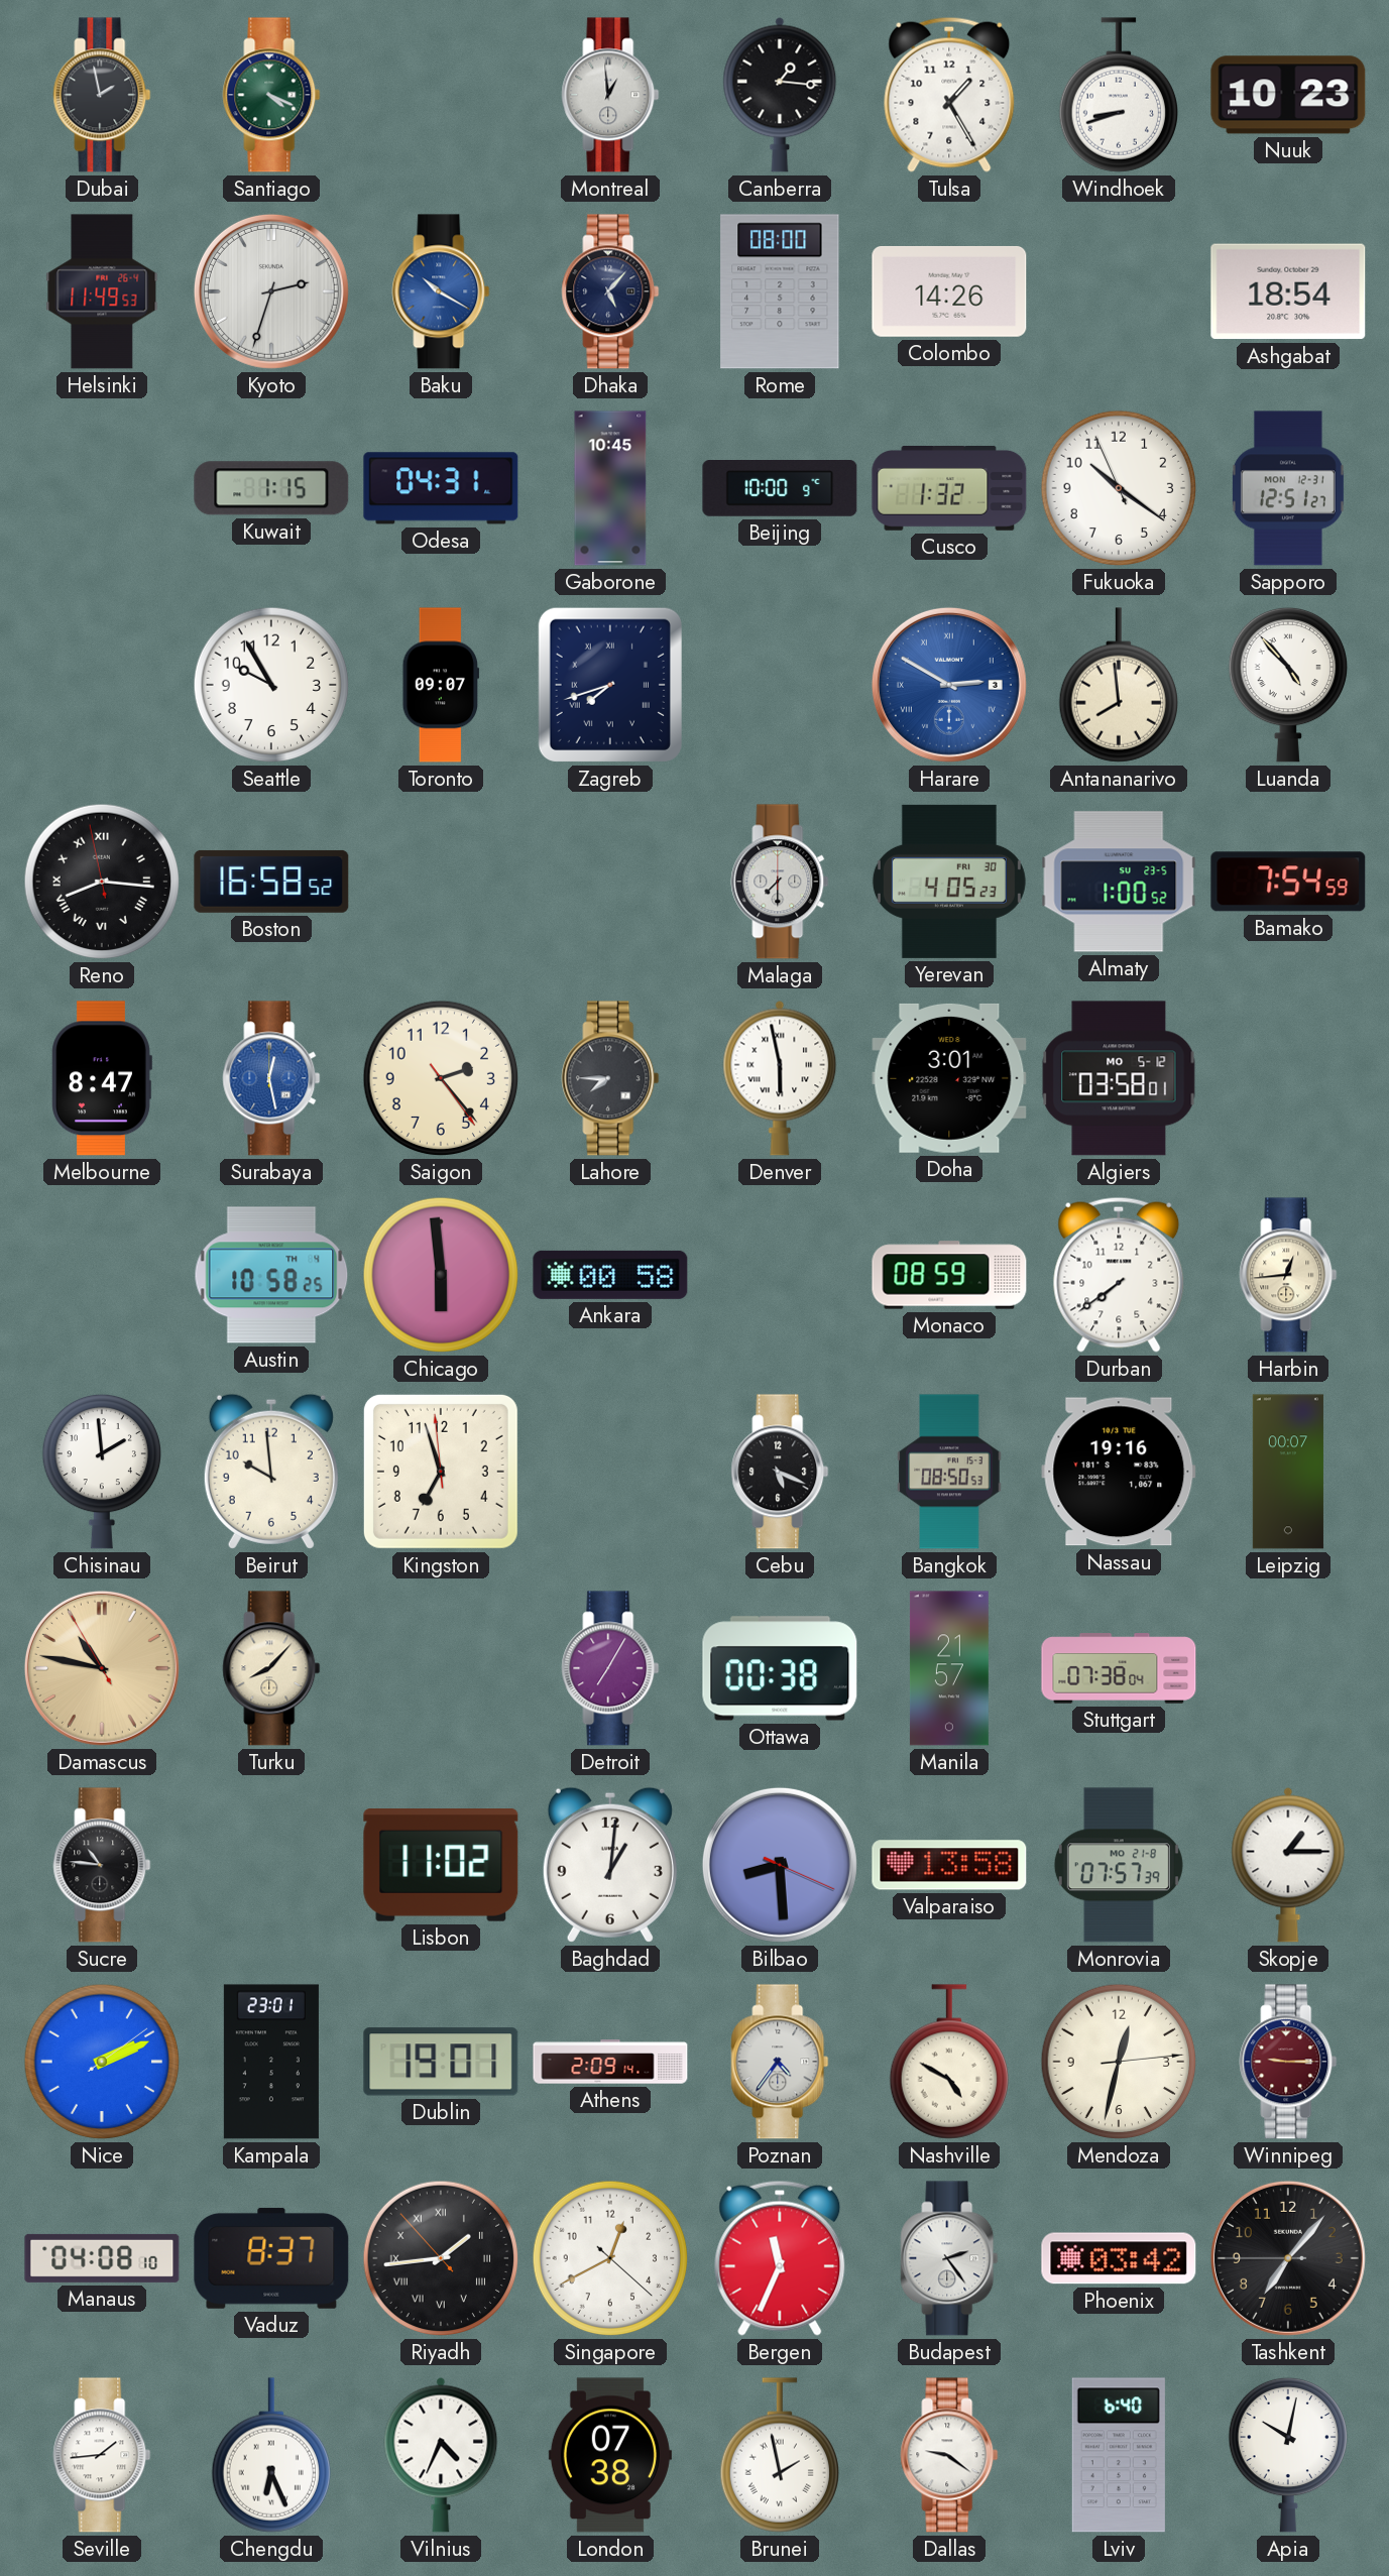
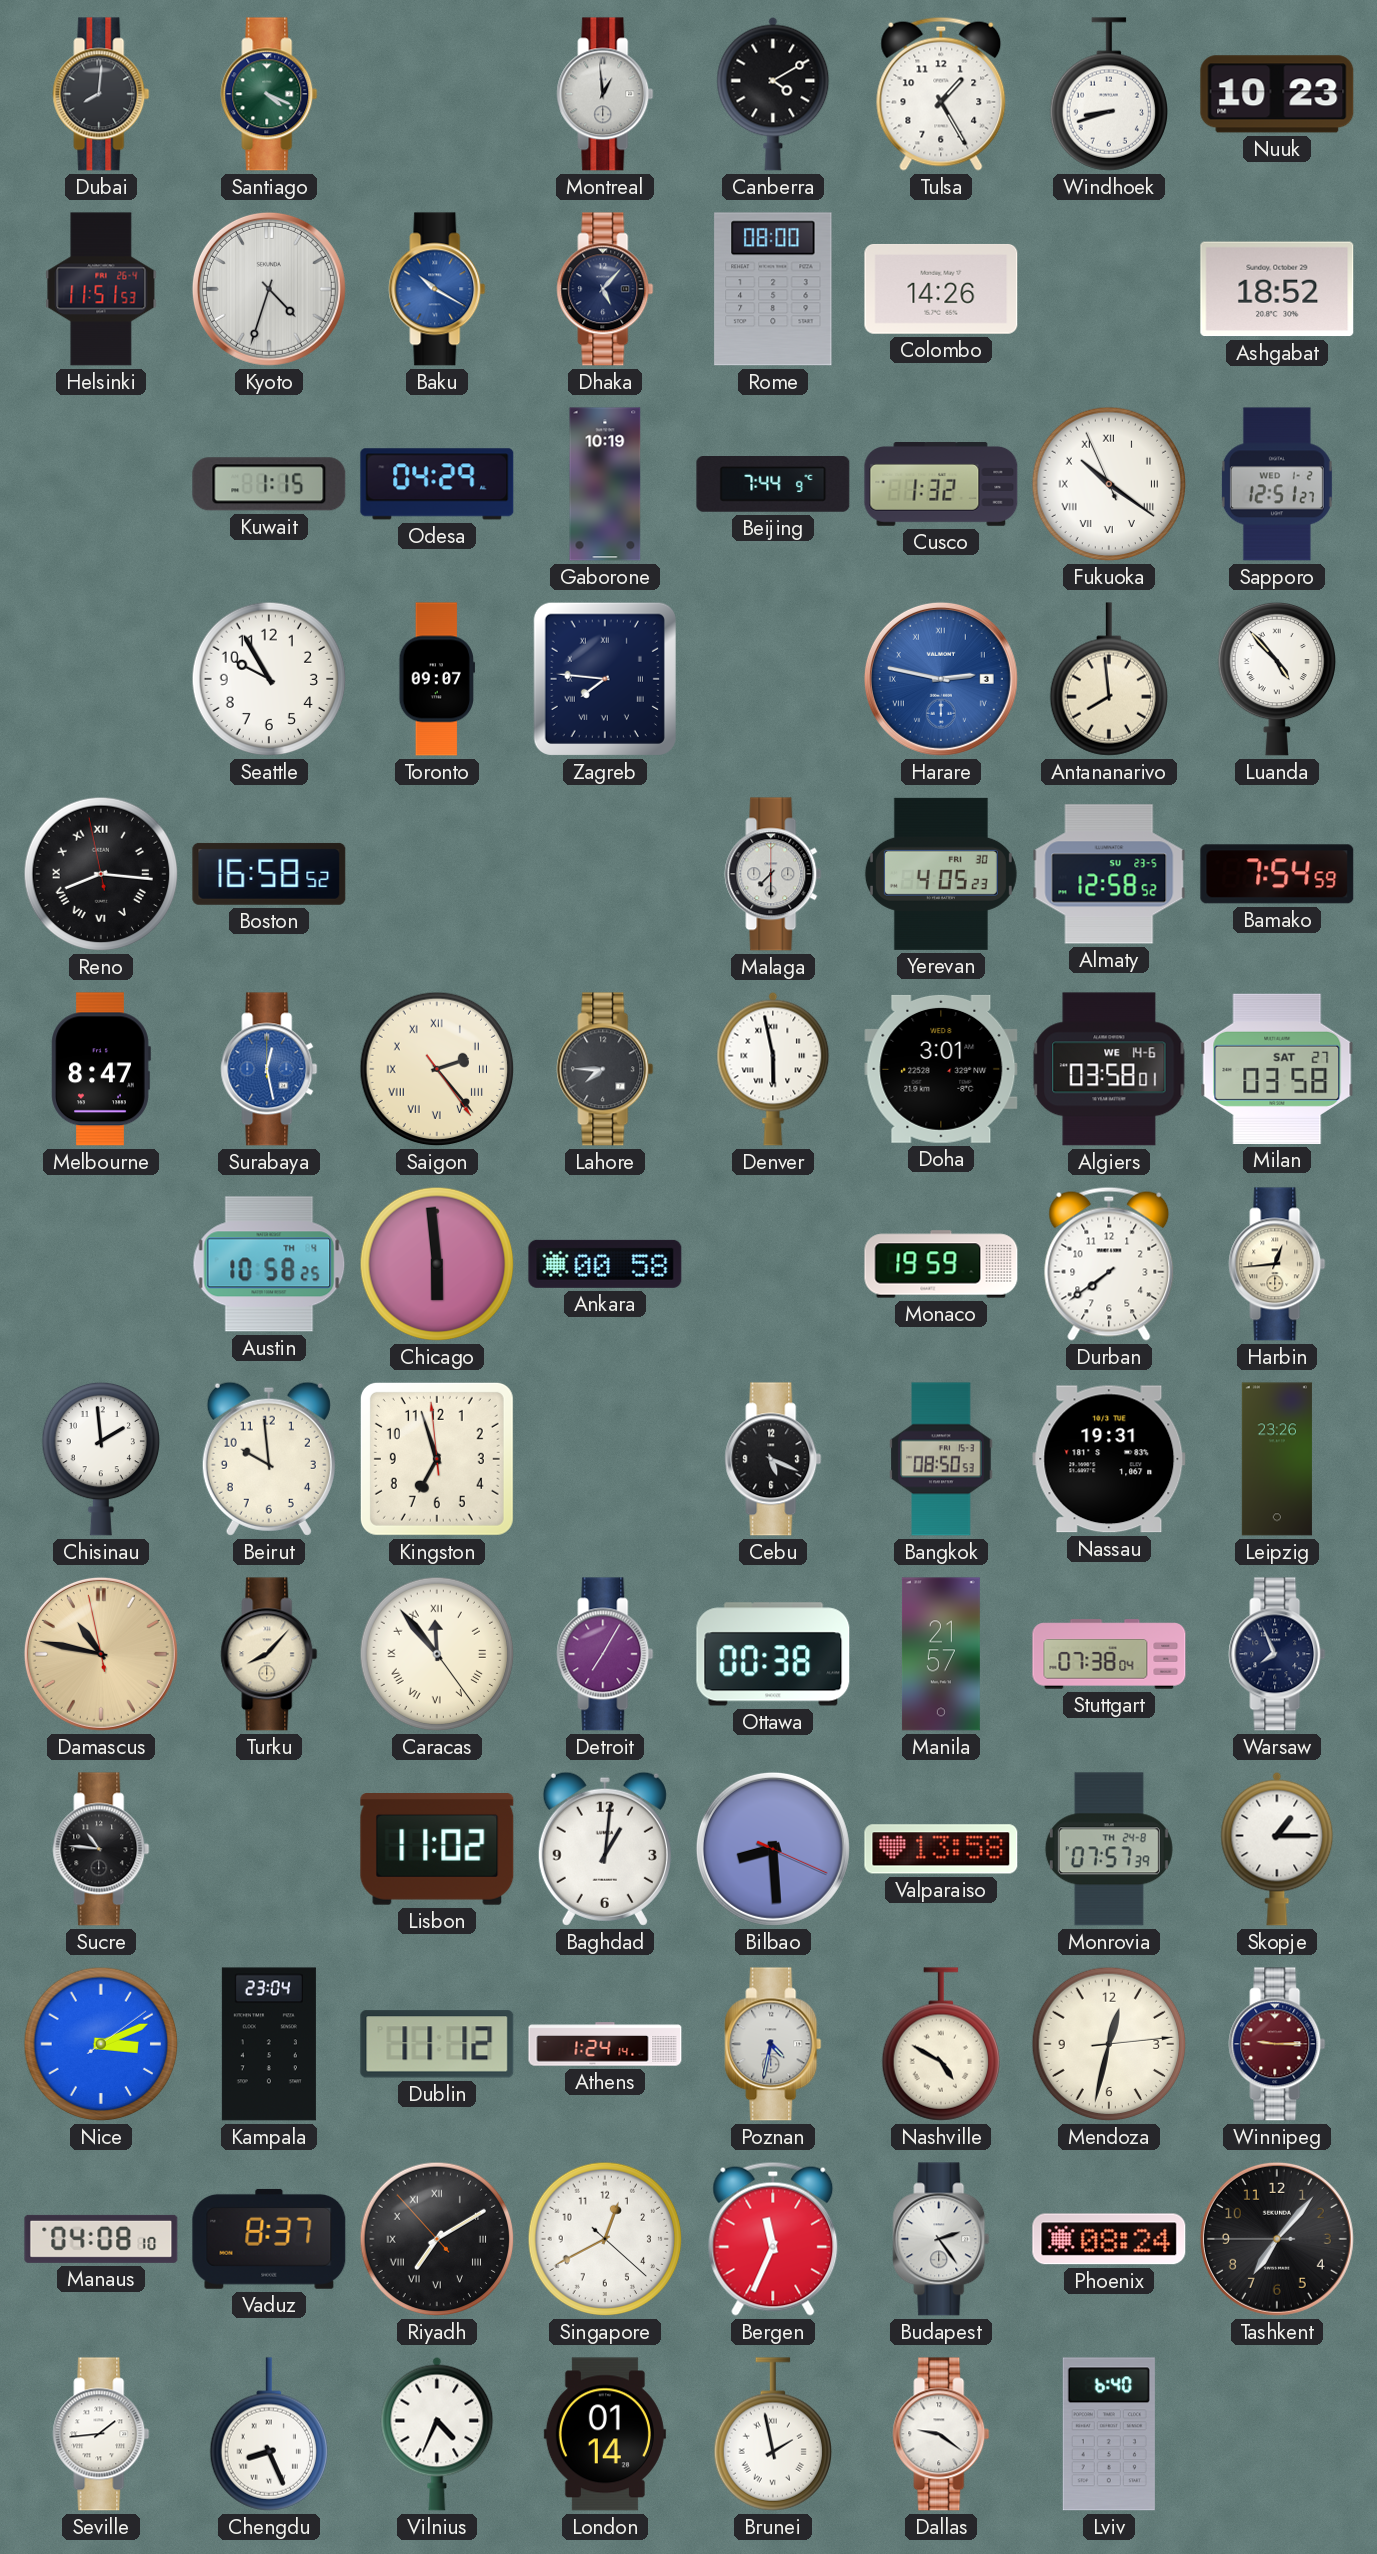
Dubai: 1:58 -> 8:01
Canberra: 1:16 -> 4:10
Helsinki: 11:49 -> 11:51
Kyoto: 2:33 -> 4:33
Ashgabat: 18:54 -> 18:52
Odesa: 04:31 -> 04:29
Gaborone: 10:45 -> 10:19
Beijing: 10:00 -> 7:44
Fukuoka numerals: Arabic -> Roman
Sapporo date: MON 12-31 -> WED 1-2
Zagreb: 7:42 -> 7:46
Harare: 2:50 -> 2:47
Almaty: 1:00 -> 12:58
Saigon numerals: Arabic -> Roman
Algiers date: MO 5-12 -> WE 14-6
Milan: none -> 03:58
Monaco: 08:59 -> 19:59
Nassau: 19:16 -> 19:31
Leipzig: 00:07 -> 23:26
Damascus: 10:46:55 -> 10:46:58
Caracas: none -> 11:53
Warsaw: none -> 7:56
Monrovia date: MO 21-8 -> TH 24-8
Nice: 2:11 -> 3:11
Kampala: 23:01 -> 23:04
Dublin: 19:01 -> 11:12
Athens: 2:09 -> 1:24
Poznan: 4:36 -> 4:32
Riyadh: 1:43 -> 7:09
Phoenix: 03:42 -> 08:24
Chengdu: 6:26 -> 8:26
London: 07:38 -> 01:14
Apia: 10:02 -> none
